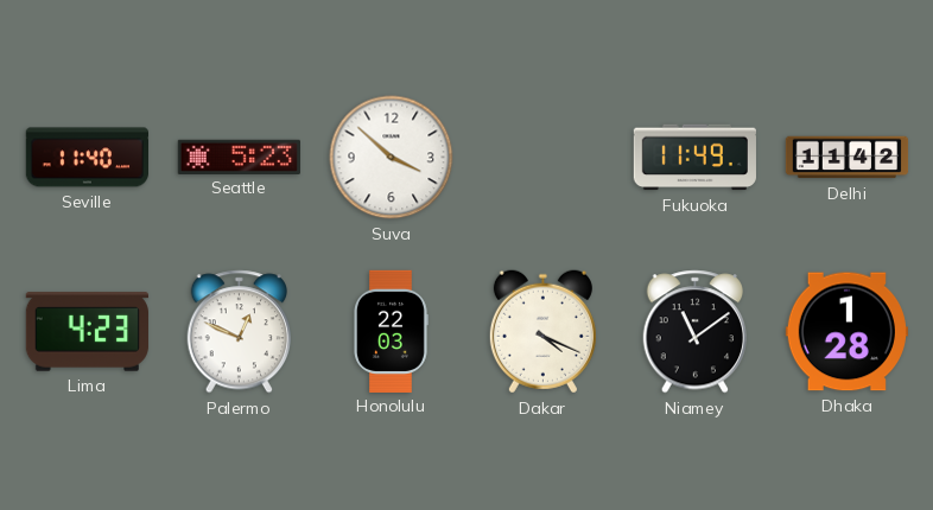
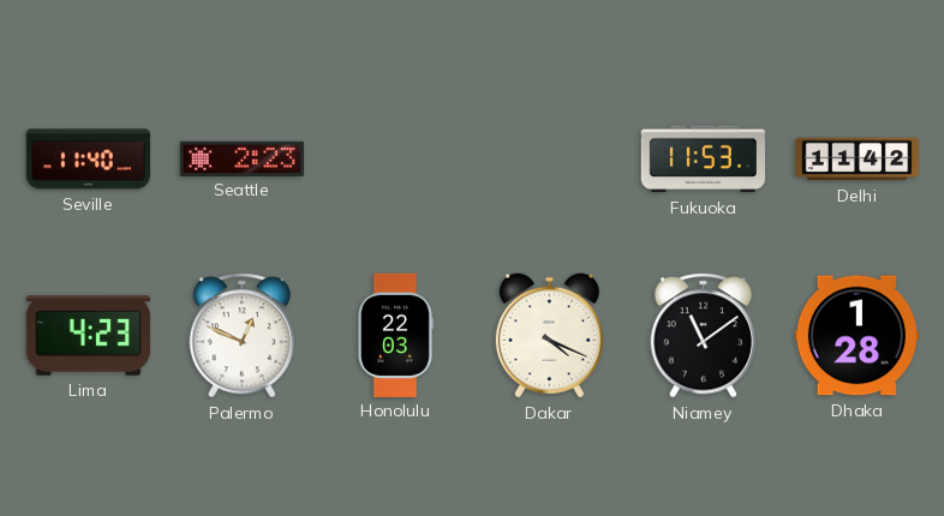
Seattle: 5:23 -> 2:23
Suva: 3:52 -> none
Fukuoka: 11:49 -> 11:53
